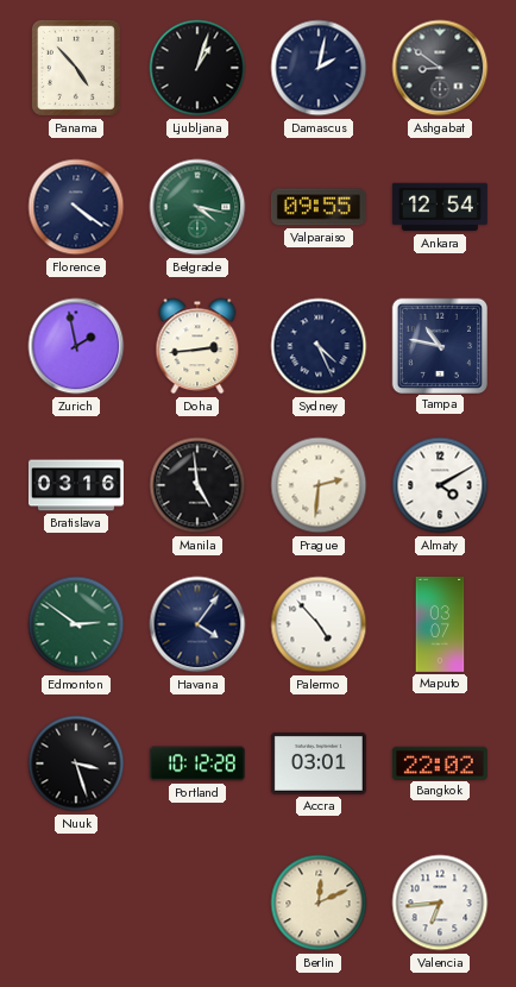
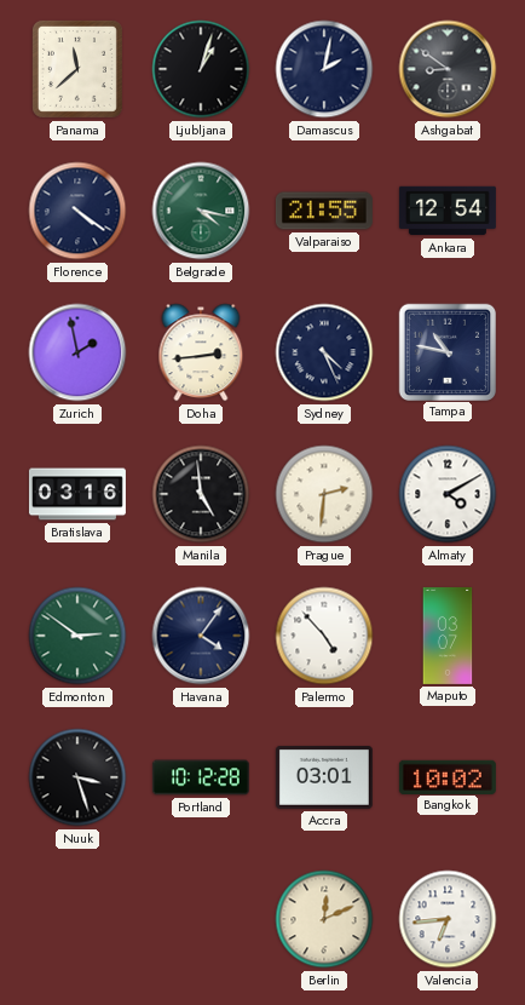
Panama: 4:53 -> 11:38
Valparaiso: 09:55 -> 21:55
Bangkok: 22:02 -> 10:02
